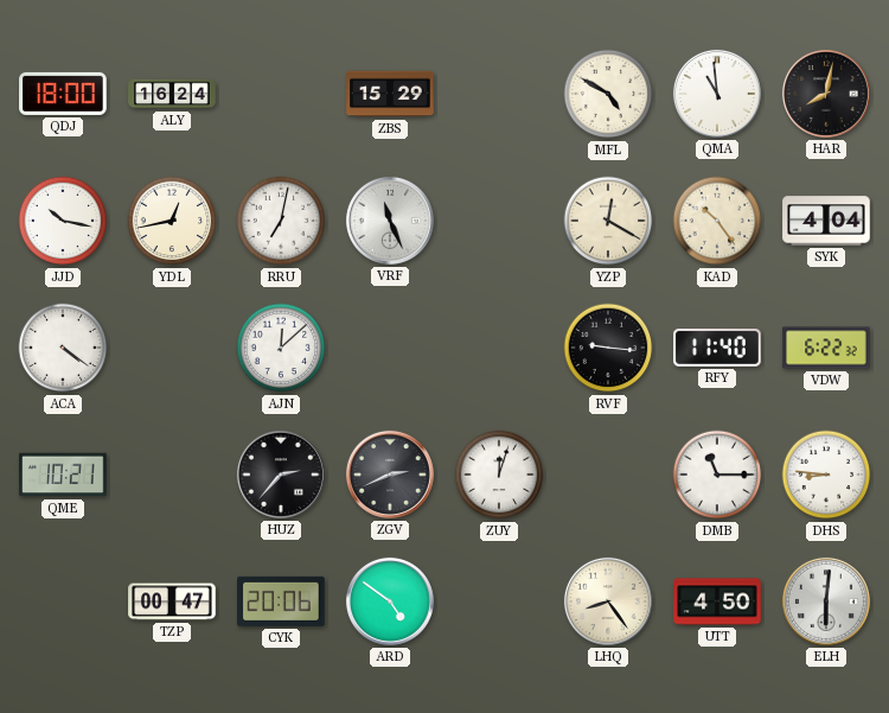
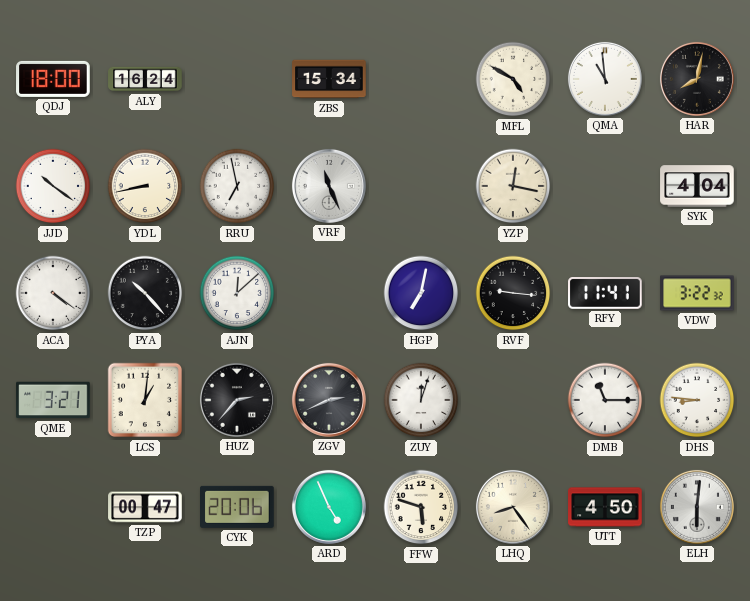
ZBS: 15:29 -> 15:34
JJD: 10:17 -> 10:21
YDL: 12:43 -> 8:43
RRU: 7:02 -> 6:58
YZP: 12:20 -> 12:17
KAD: 10:24 -> none
PYA: none -> 10:23
HGP: none -> 7:02
RFY: 11:40 -> 11:41
VDW: 6:22 -> 3:22
QME: 10:21 -> 3:21
LCS: none -> 1:01
ARD: 4:51 -> 4:56
FFW: none -> 5:48
